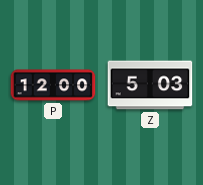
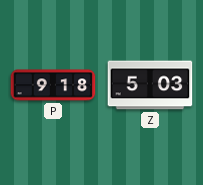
P: 12:00 -> 9:18
